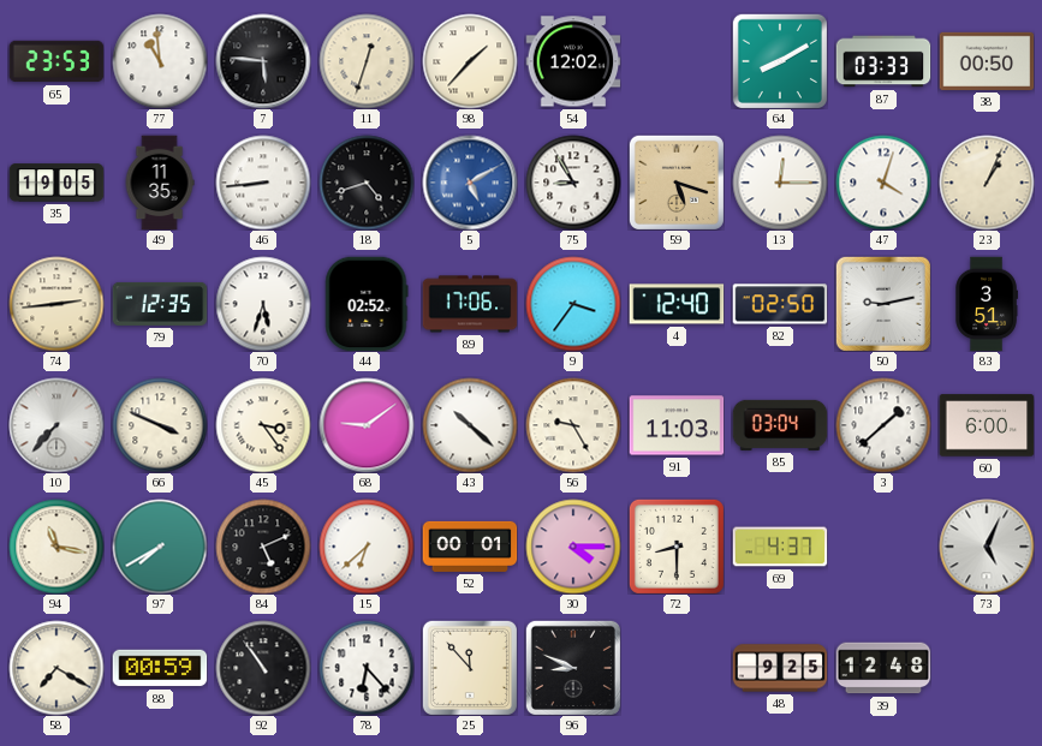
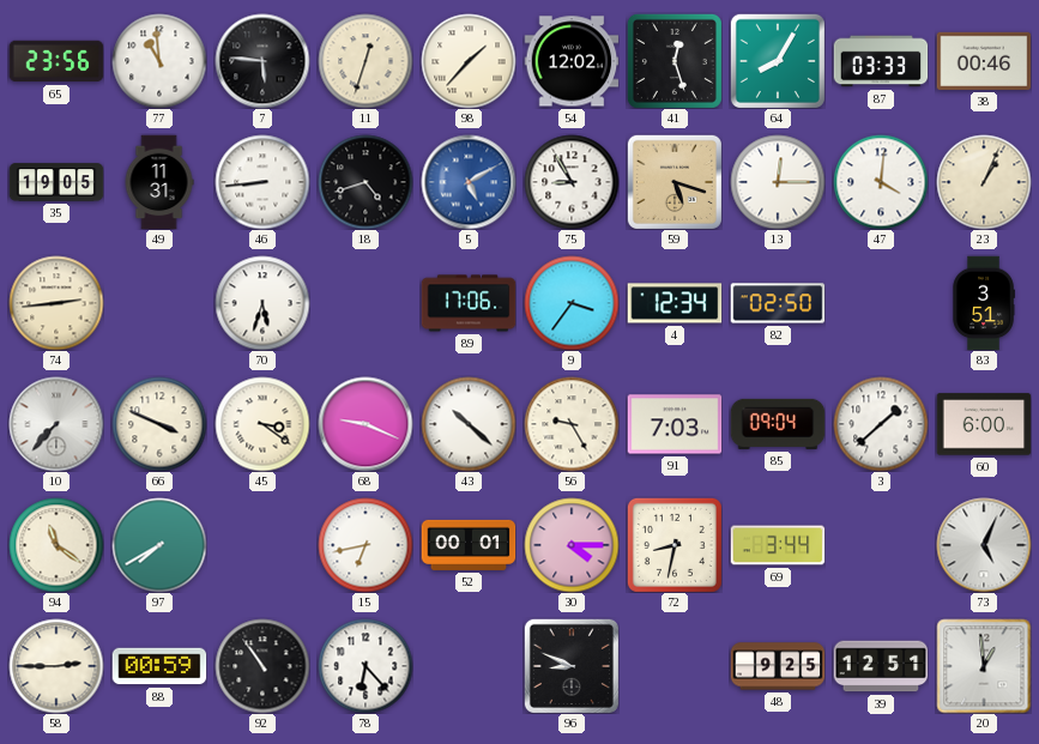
65: 23:53 -> 23:56
41: none -> 12:27
64: 8:10 -> 8:05
38: 00:50 -> 00:46
49: 11:35 -> 11:31
47: 4:03 -> 4:01
79: 12:35 -> none
44: 02:52 -> none
4: 12:40 -> 12:34
50: 9:13 -> none
45: 3:24 -> 3:21
68: 9:09 -> 9:19
91: 11:03 -> 7:03
85: 03:04 -> 09:04
94: 11:17 -> 11:21
84: 5:11 -> none
15: 6:38 -> 6:43
72: 8:30 -> 8:32
69: 4:37 -> 3:44
58: 7:20 -> 2:45
25: 11:53 -> none
39: 12:48 -> 12:51
20: none -> 12:59
